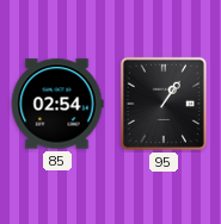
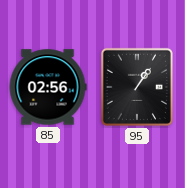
85: 02:54 -> 02:56
